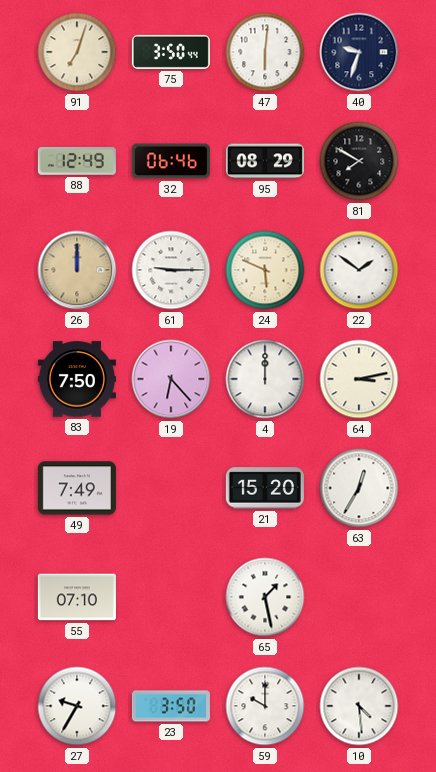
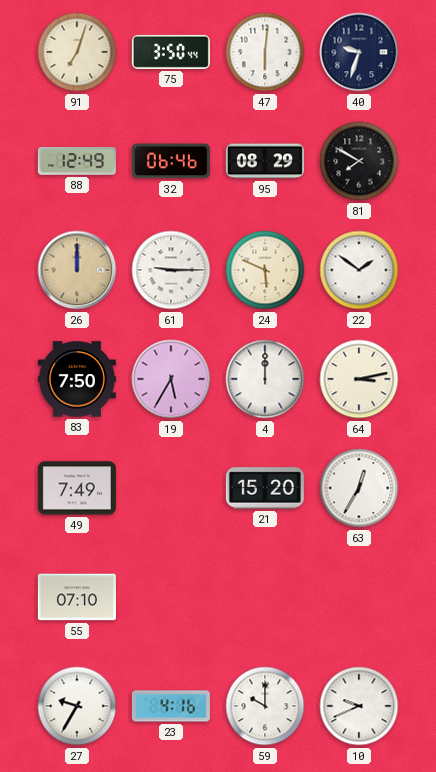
19: 6:23 -> 5:35
65: 1:28 -> none
23: 3:50 -> 4:16
10: 4:29 -> 9:41
